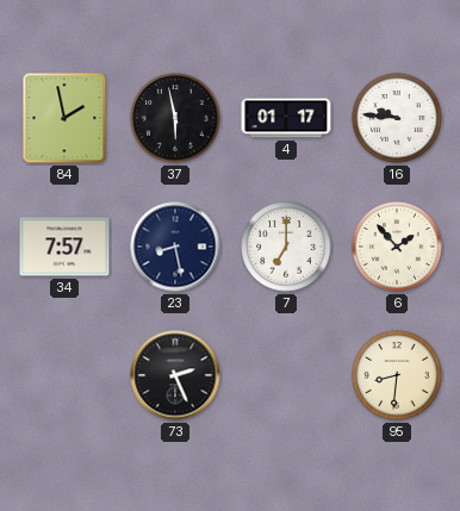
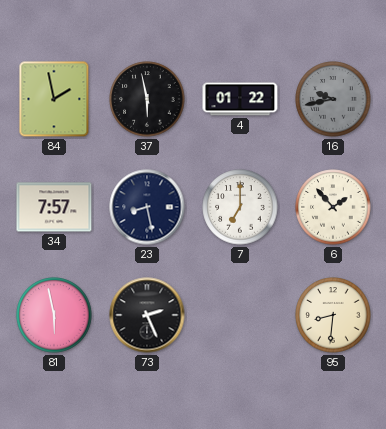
4: 01:17 -> 01:22
16: 9:46 -> 9:43
16 dial: white -> grey
81: none -> 5:58
